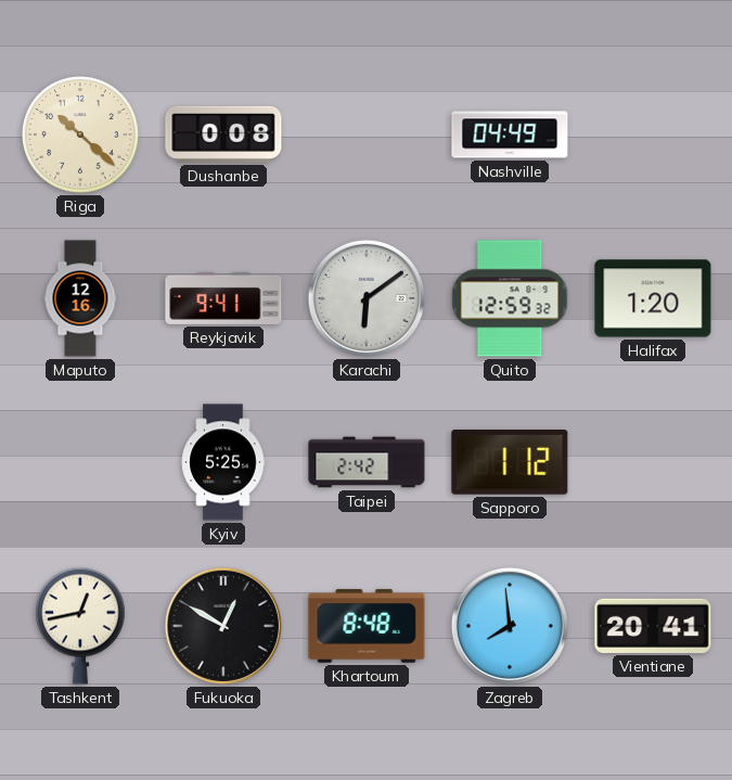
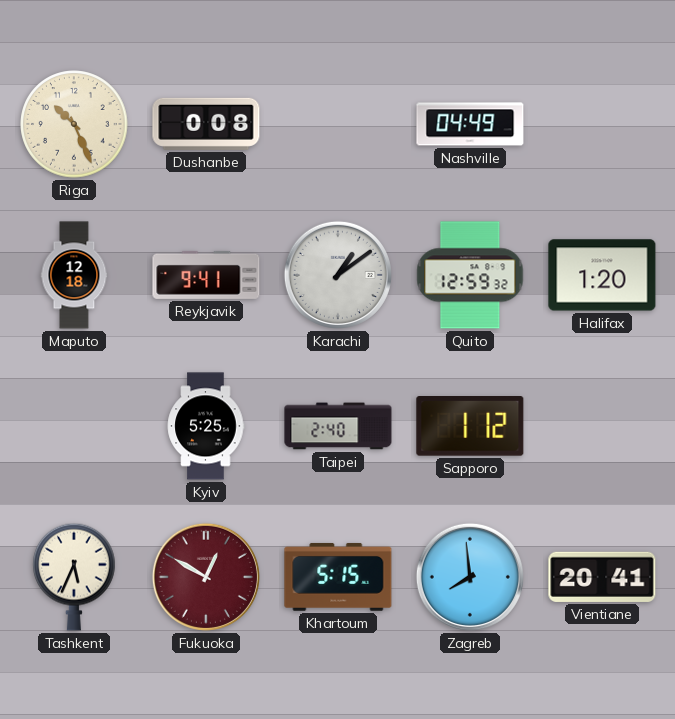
Riga: 10:22 -> 10:26
Maputo: 12:16 -> 12:18
Karachi: 6:09 -> 1:09
Taipei: 2:42 -> 2:40
Tashkent: 12:43 -> 5:34
Fukuoka dial: black -> burgundy
Khartoum: 8:48 -> 5:15
